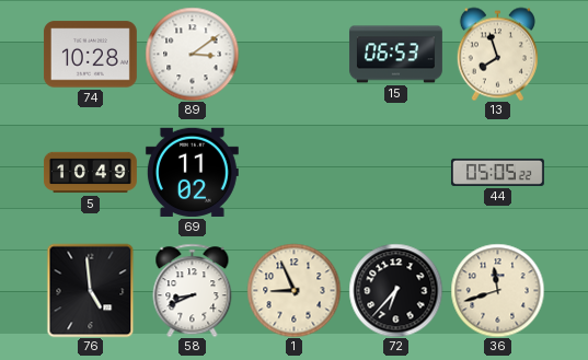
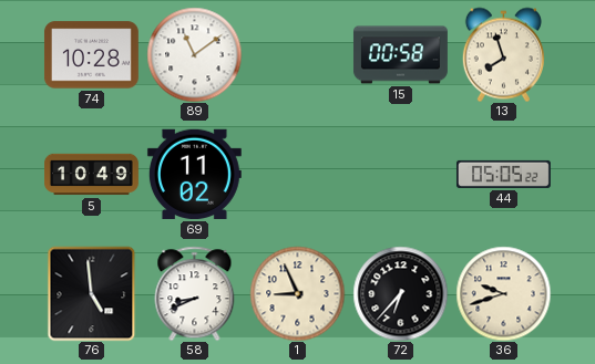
89: 3:09 -> 11:09
15: 06:53 -> 00:58
36: 11:42 -> 9:42
